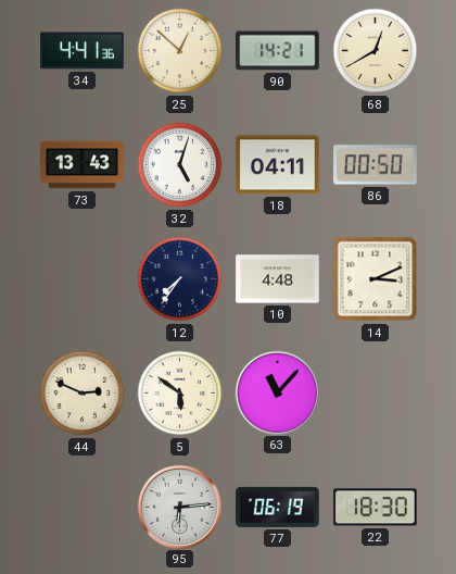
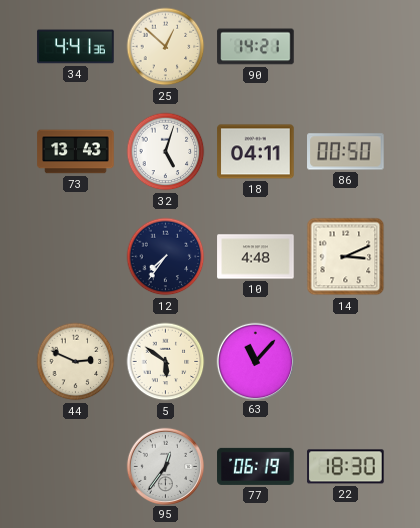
68: 12:40 -> none
95: 6:14 -> 12:36
